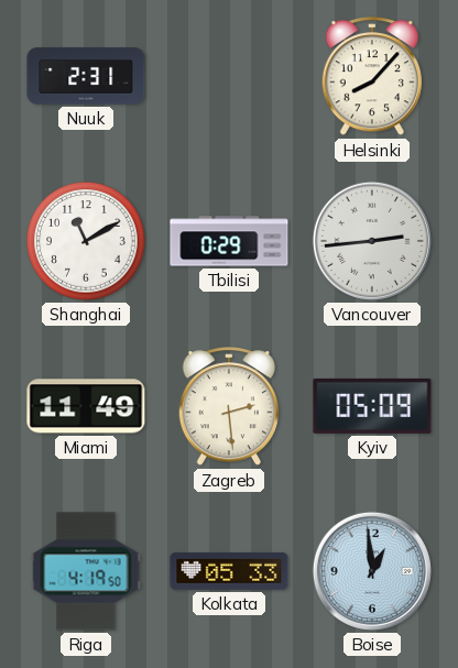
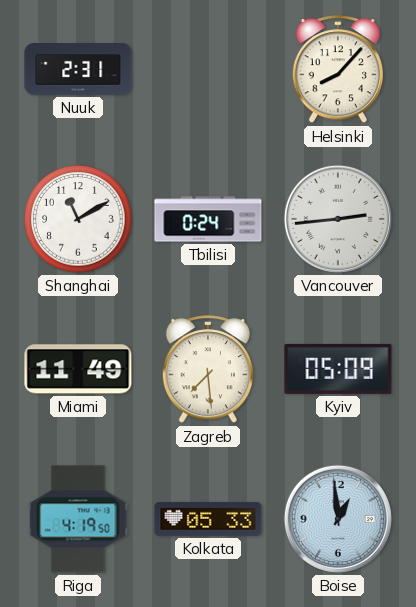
Tbilisi: 0:29 -> 0:24
Zagreb: 2:29 -> 7:29
